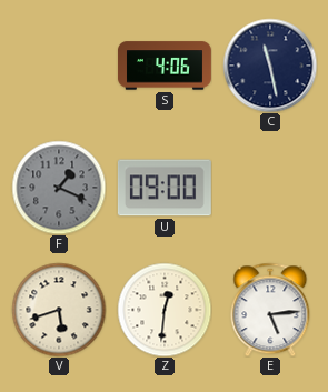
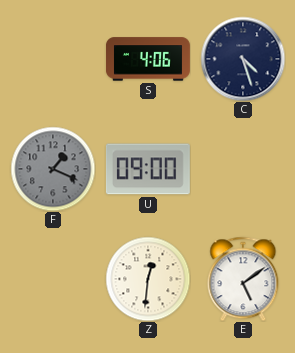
C: 11:28 -> 4:27
V: 5:42 -> none
E: 5:14 -> 5:09
